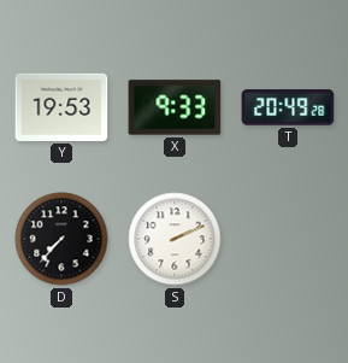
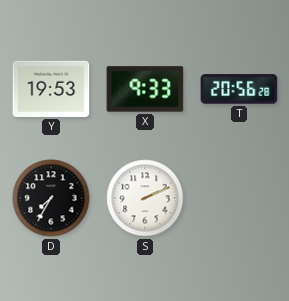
T: 20:49 -> 20:56
D: 7:37 -> 7:35
